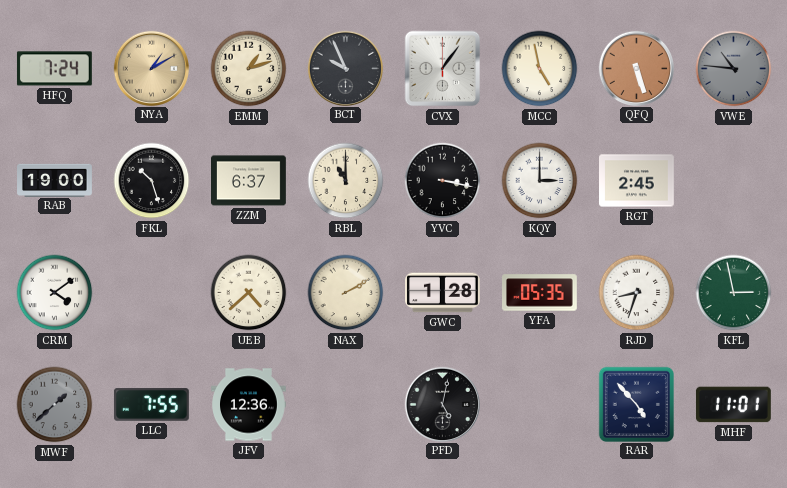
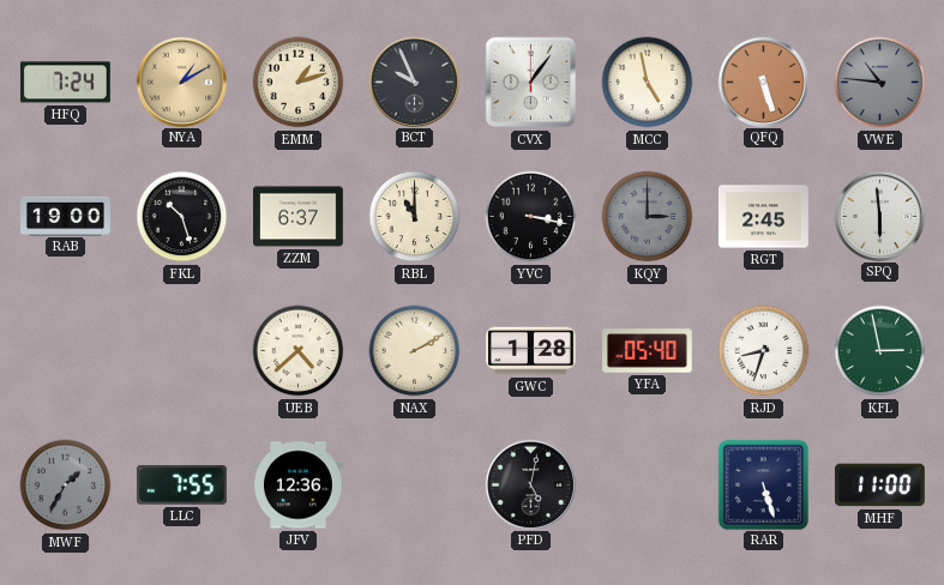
KQY dial: white -> grey
SPQ: none -> 5:59
CRM: 4:09 -> none
YFA: 05:35 -> 05:40
MWF: 1:38 -> 1:35
RAR: 4:53 -> 5:27
MHF: 11:01 -> 11:00
